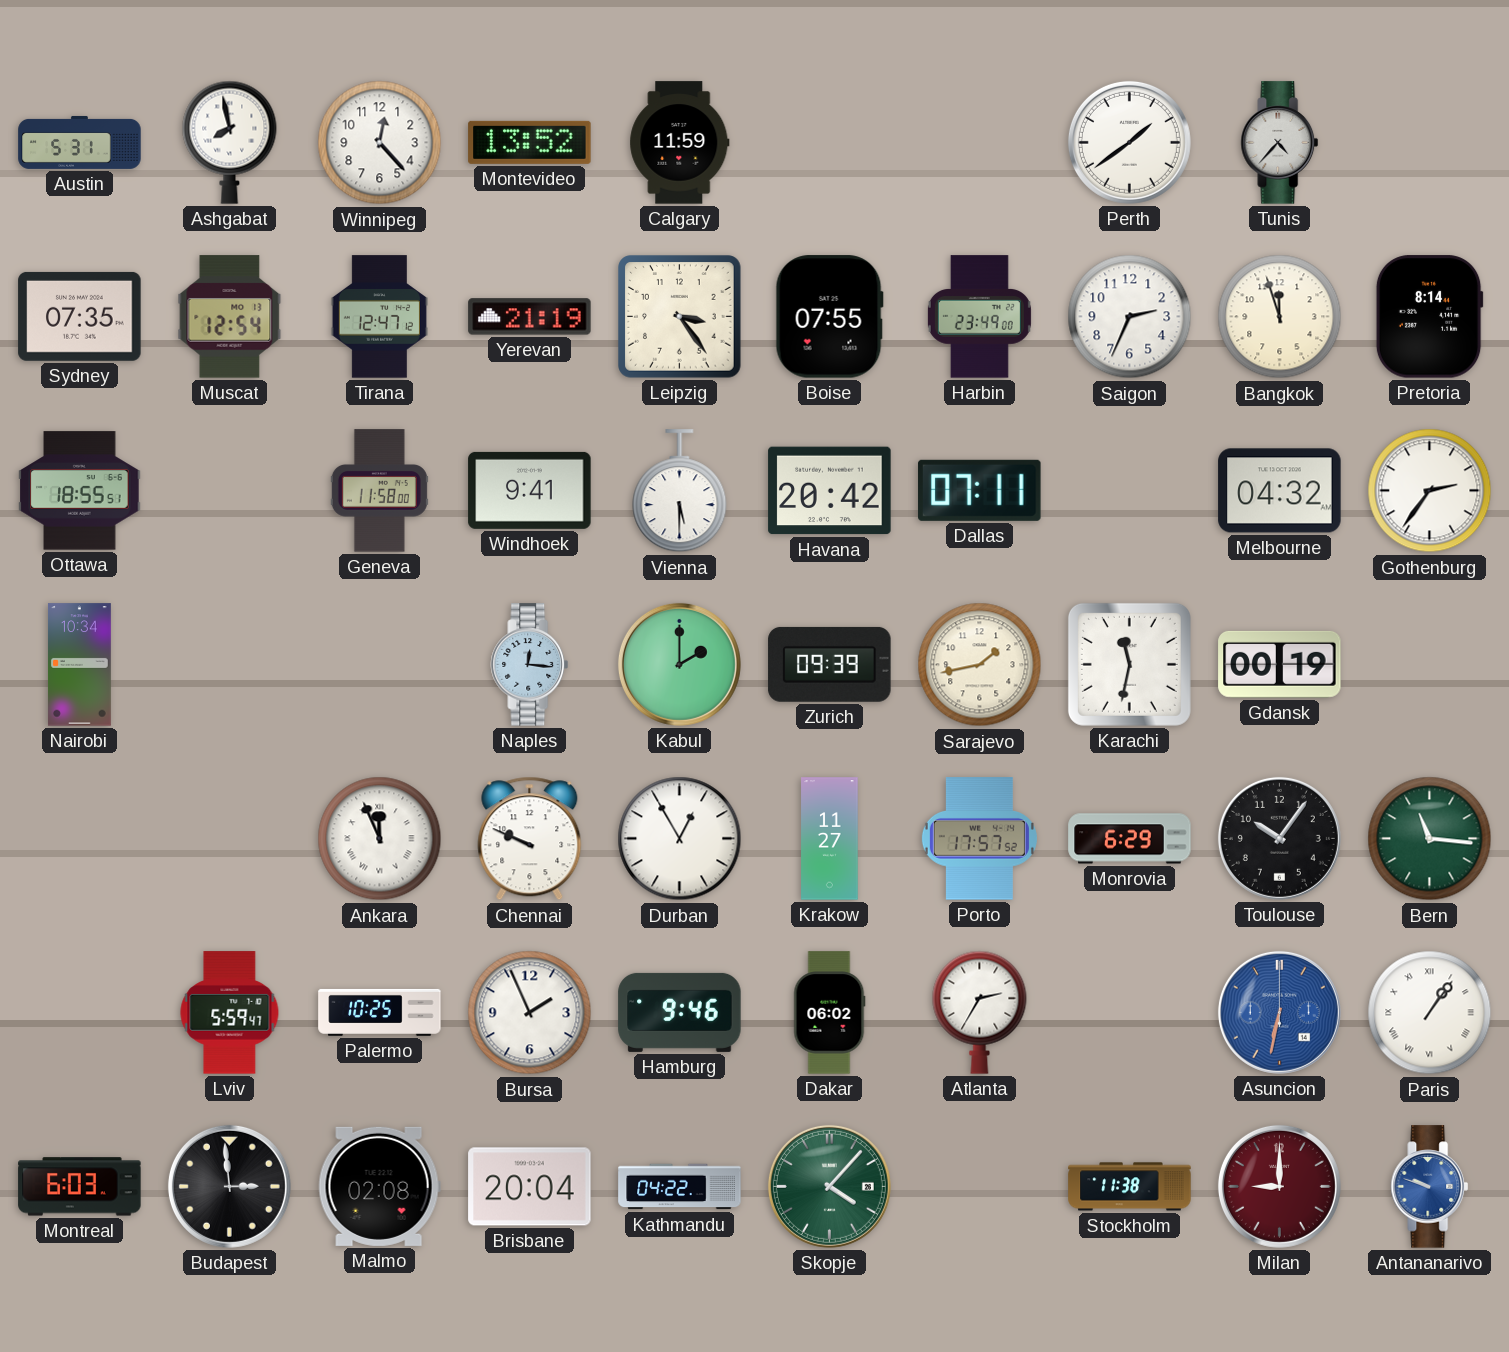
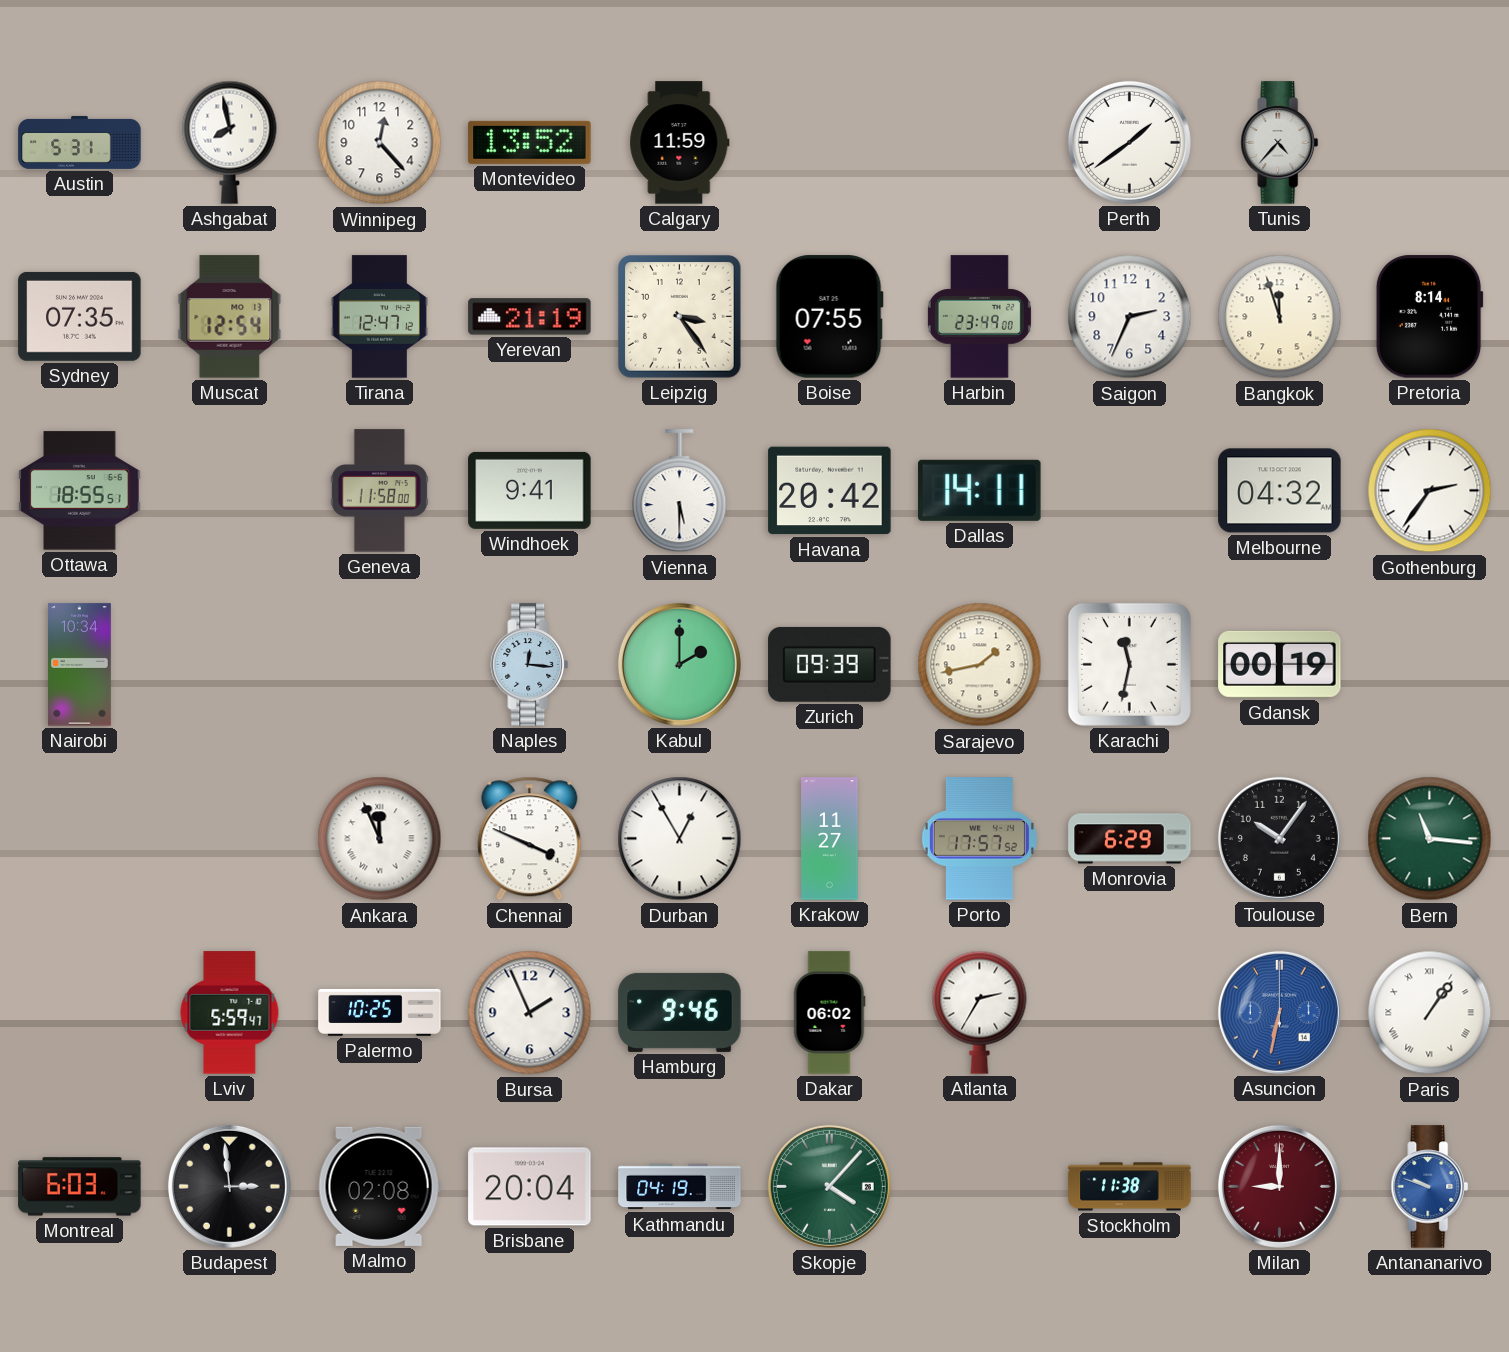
Dallas: 07:11 -> 14:11
Chennai: 9:49 -> 3:49
Kathmandu: 04:22 -> 04:19
